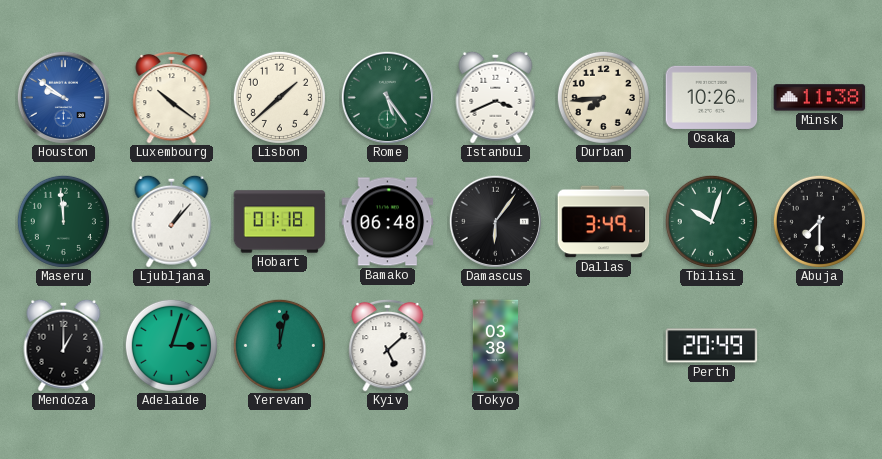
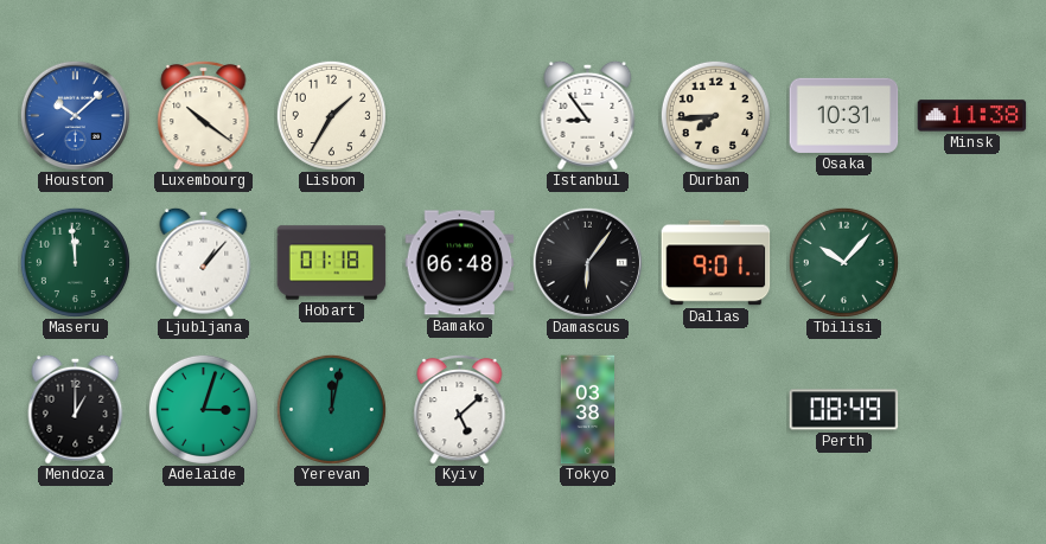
Houston: 9:51 -> 10:08
Lisbon: 1:38 -> 1:35
Rome: 5:24 -> none
Istanbul: 3:41 -> 8:54
Osaka: 10:26 -> 10:31
Dallas: 3:49 -> 9:01
Tbilisi: 10:03 -> 10:07
Abuja: 7:30 -> none
Perth: 20:49 -> 08:49
